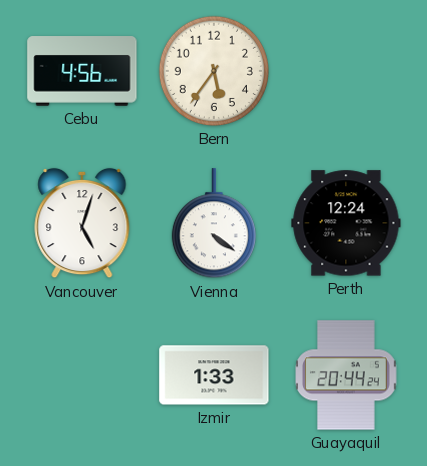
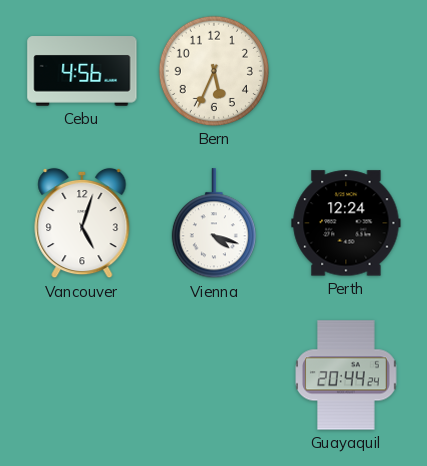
Bern: 5:36 -> 5:34
Vienna: 4:21 -> 4:18
Izmir: 1:33 -> none
